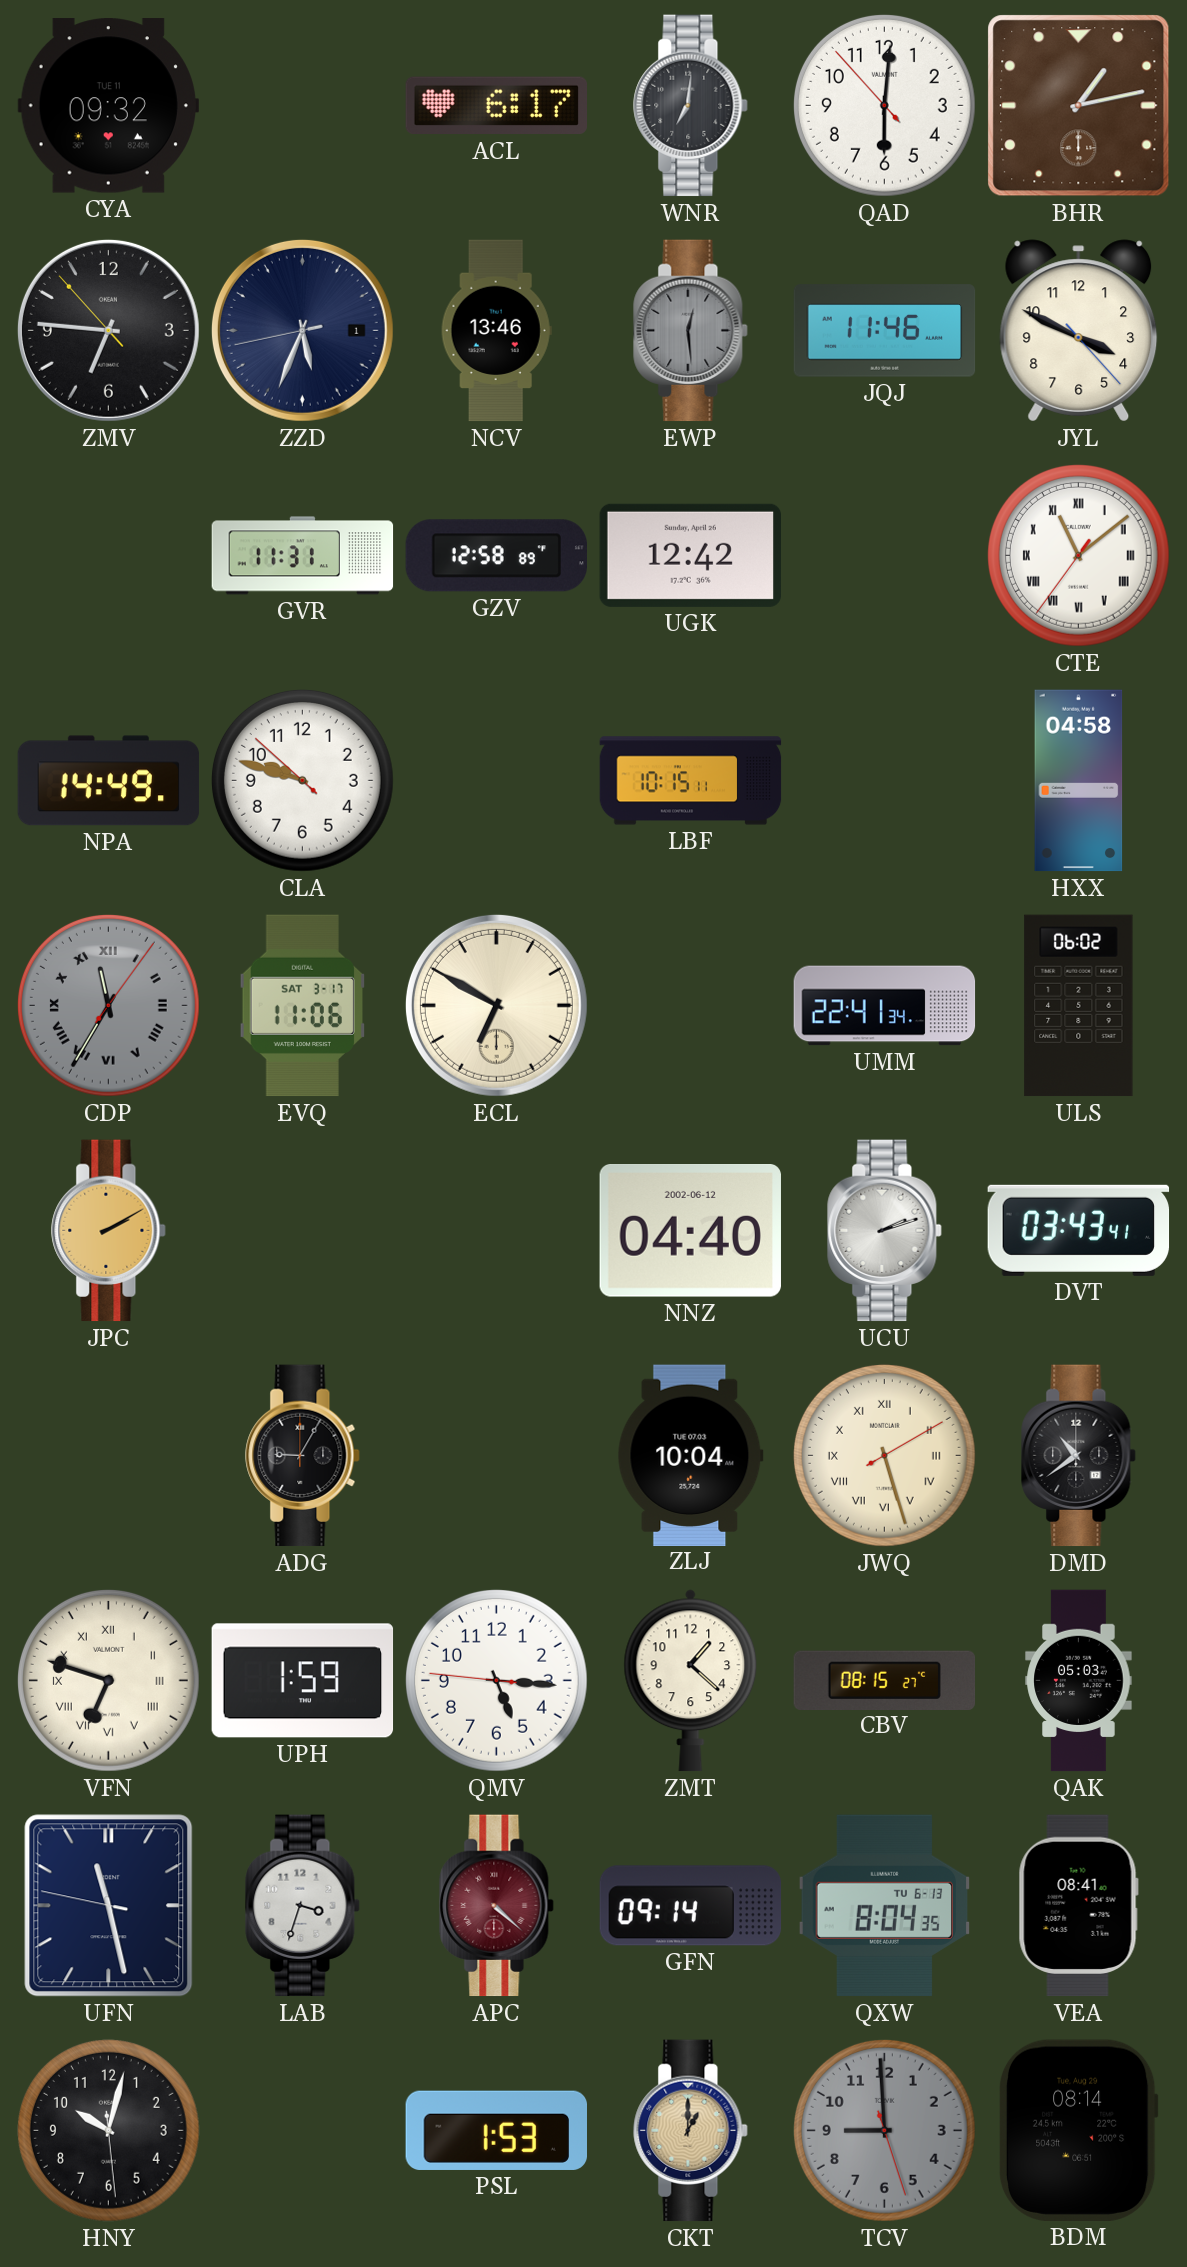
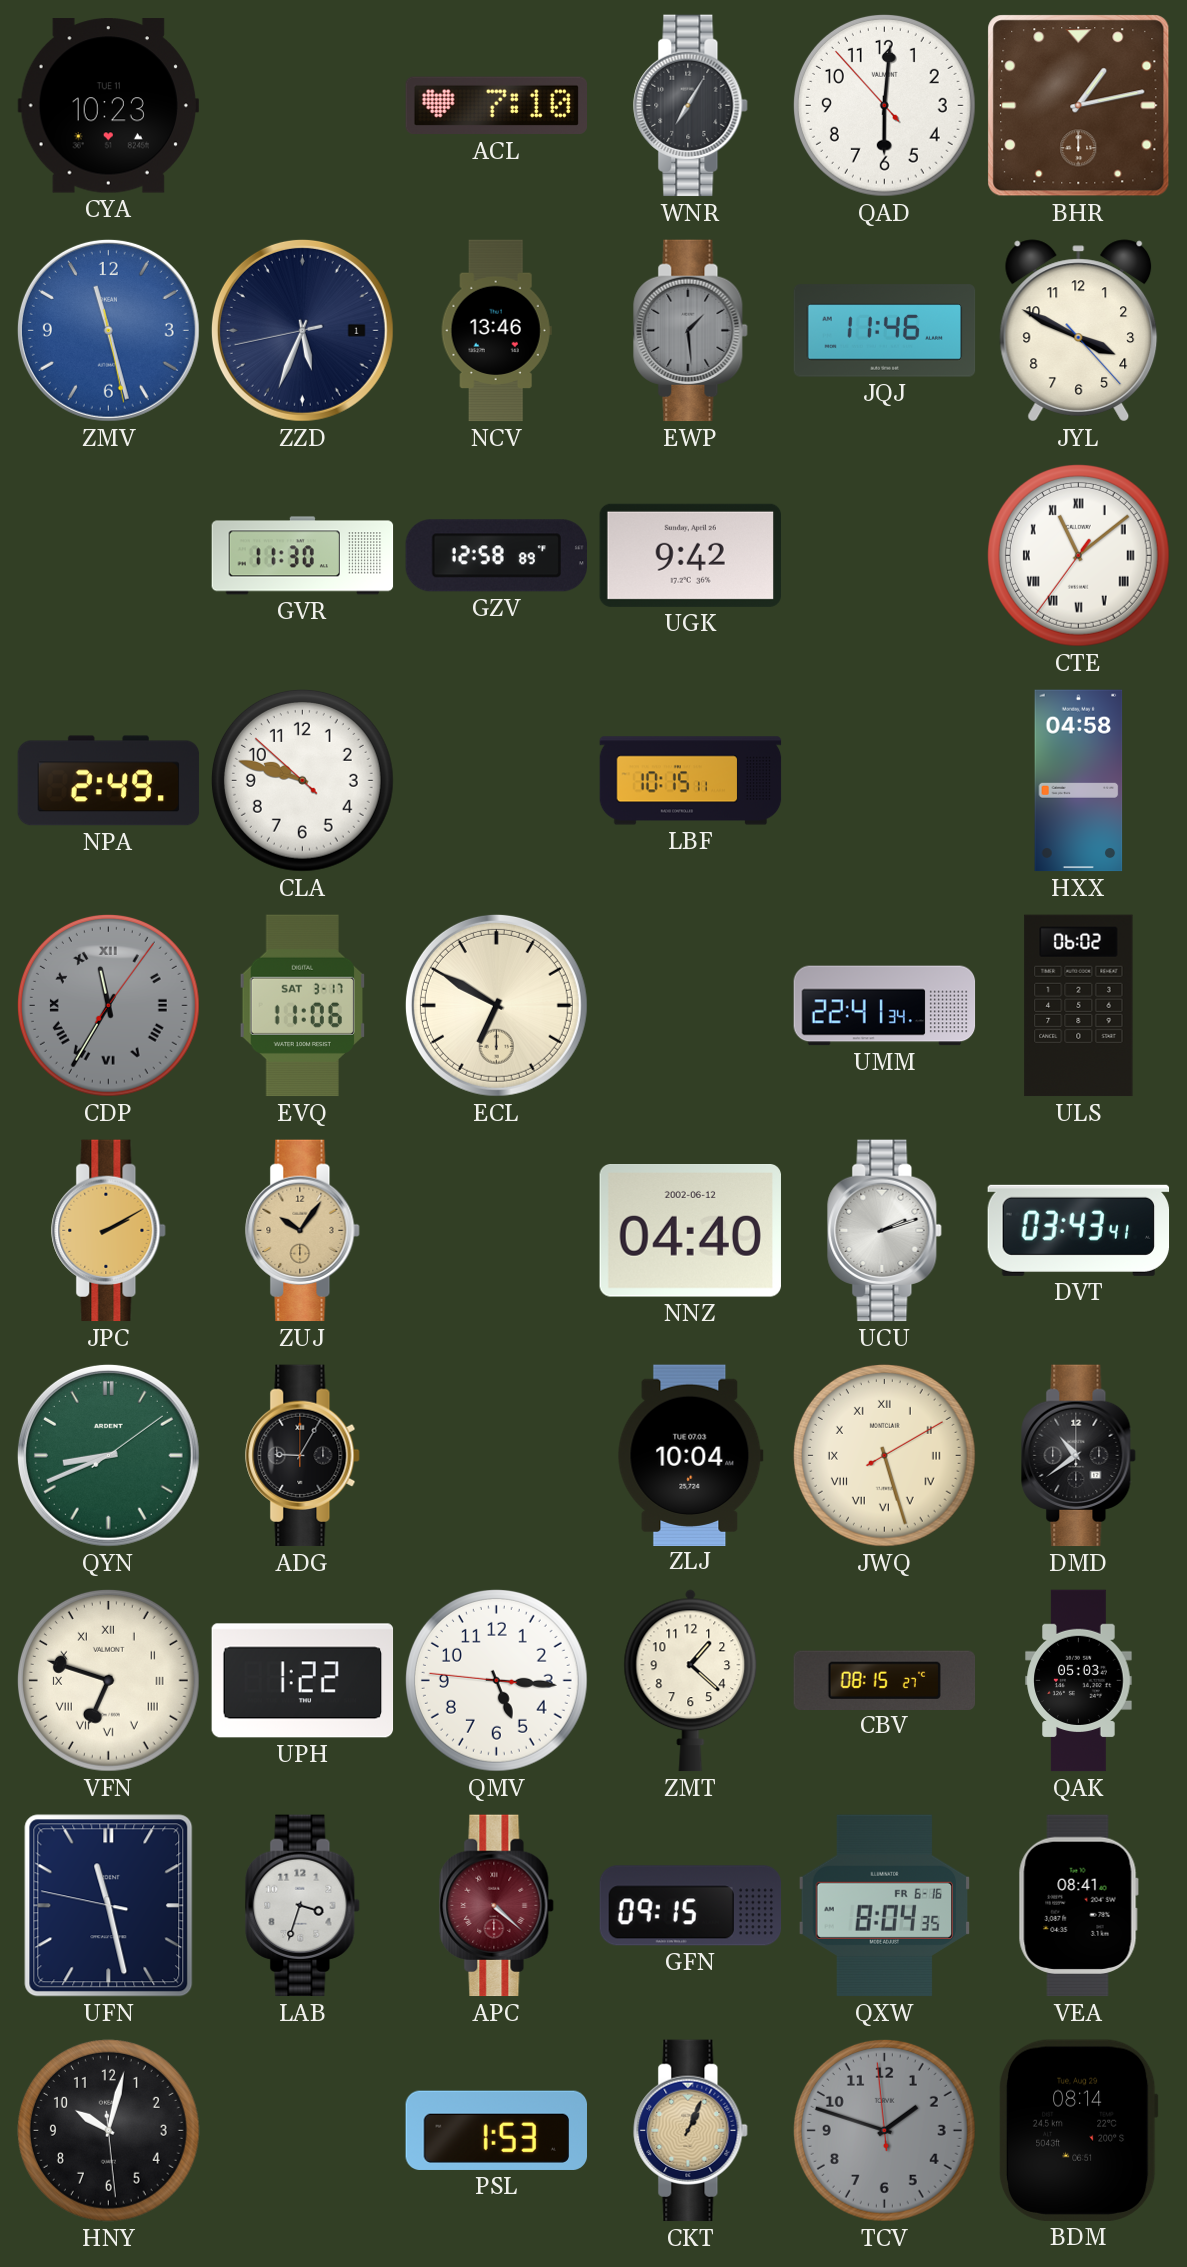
CYA: 09:32 -> 10:23
ACL: 6:17 -> 7:10
WNR: 7:01 -> 7:05
ZMV: 6:45 -> 11:27
ZMV dial: black -> blue
EWP: 12:29 -> 1:29
GVR: 11:31 -> 11:30
UGK: 12:42 -> 9:42
NPA: 14:49 -> 2:49
ZUJ: none -> 10:06
QYN: none -> 8:41
UPH: 1:59 -> 1:22
GFN: 09:14 -> 09:15
QXW date: TU 6-13 -> FR 6-16
CKT: 1:00 -> 1:04
TCV: 8:59 -> 1:47
